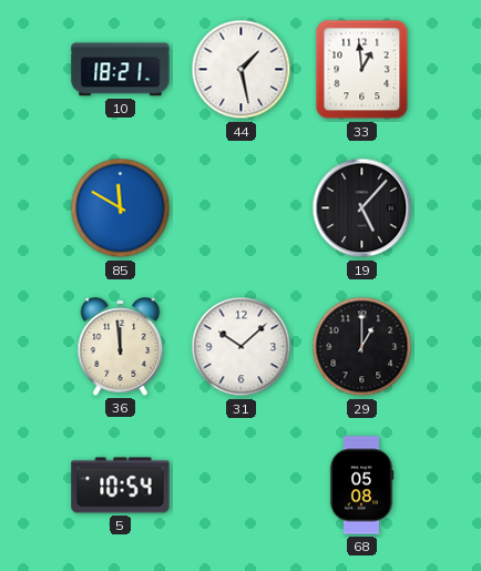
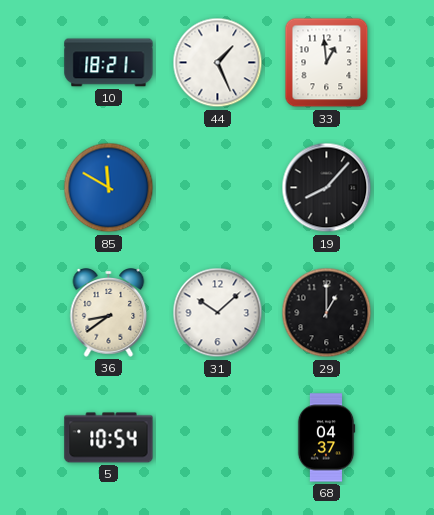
44: 1:28 -> 1:26
19: 5:07 -> 8:07
36: 11:59 -> 8:39
68: 05:08 -> 04:37
